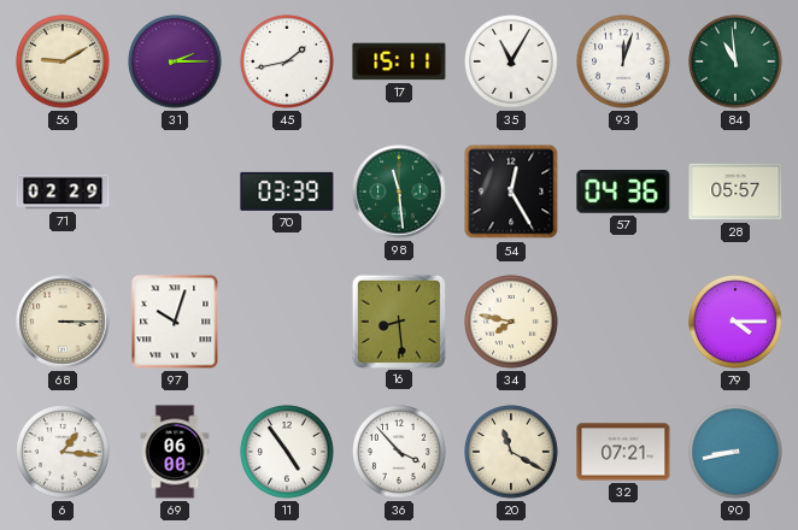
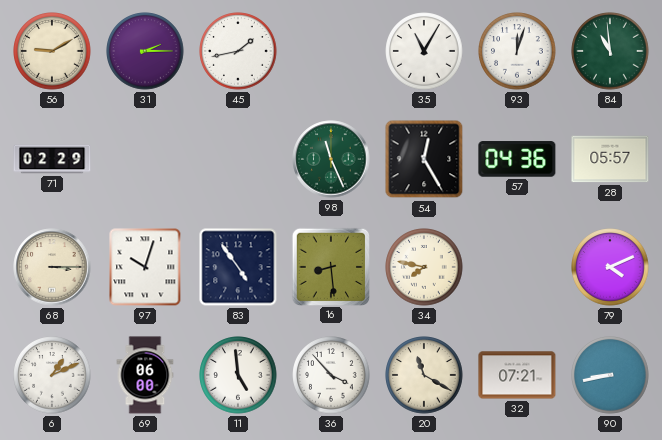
17: 15:11 -> none
70: 03:39 -> none
98: 11:29 -> 11:26
83: none -> 4:54
79: 4:15 -> 4:11
6: 1:16 -> 1:11
11: 4:54 -> 4:59
